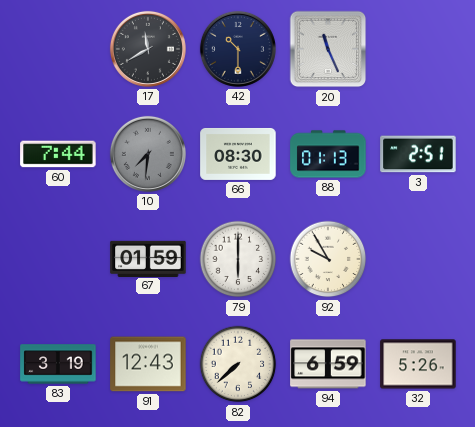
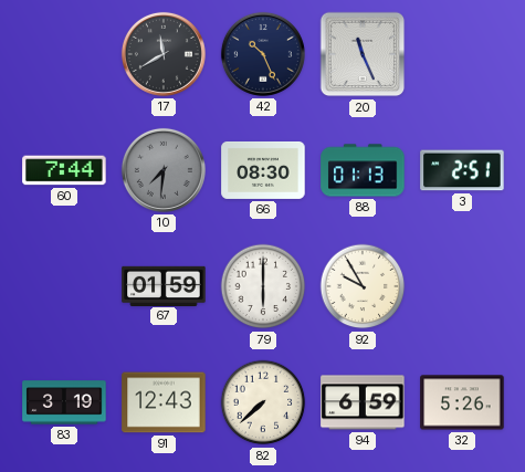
42: 10:30 -> 10:26
